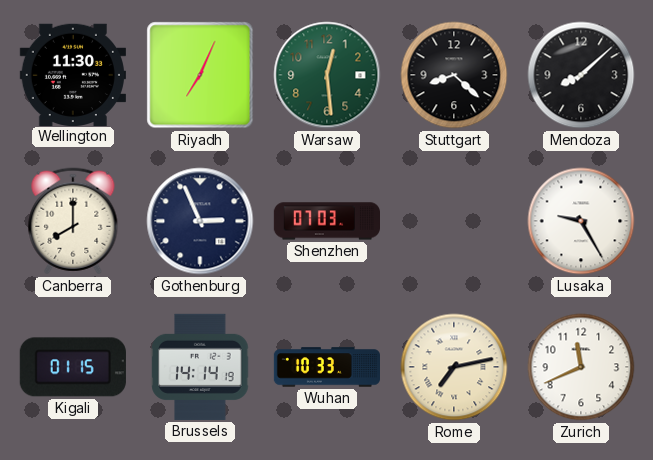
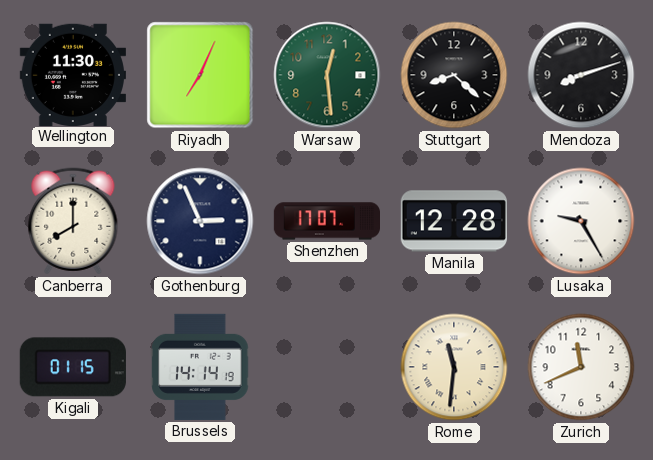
Mendoza: 8:08 -> 8:12
Shenzhen: 07:03 -> 17:07
Manila: none -> 12:28
Wuhan: 10:33 -> none
Rome: 7:13 -> 11:31
